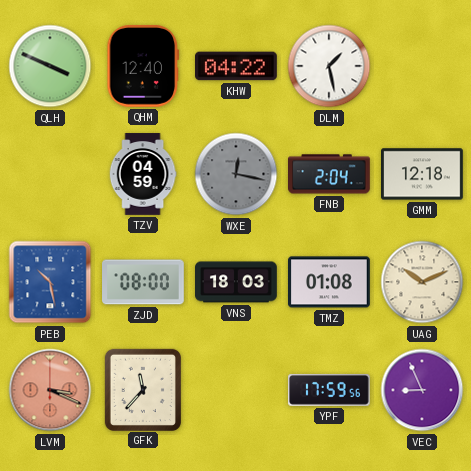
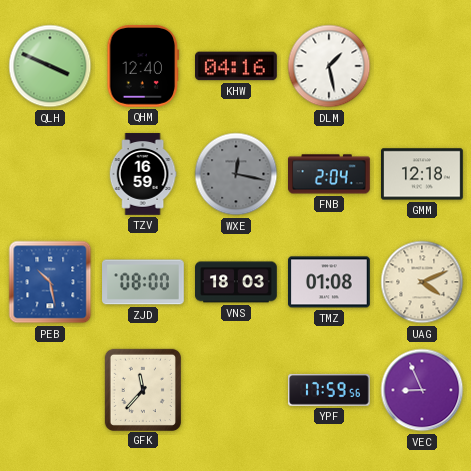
KHW: 04:22 -> 04:16
TZV: 04:59 -> 16:59
UAG: 10:11 -> 4:11
LVM: 3:19 -> none
